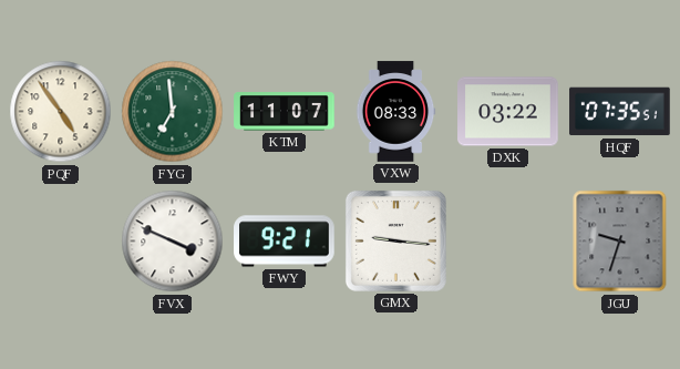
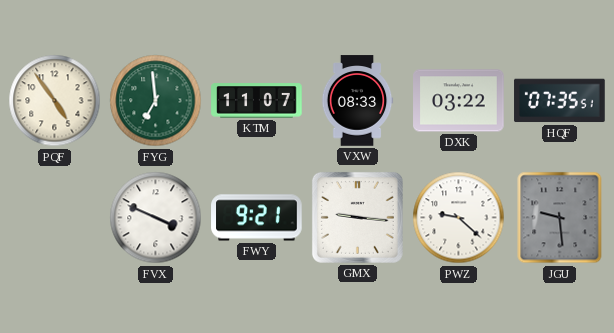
PWZ: none -> 9:22
JGU: 9:33 -> 9:29
